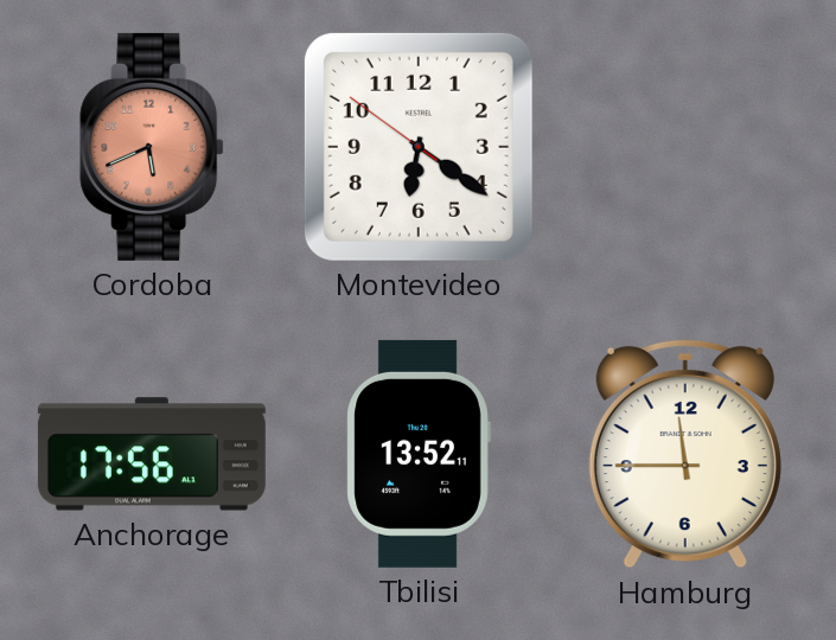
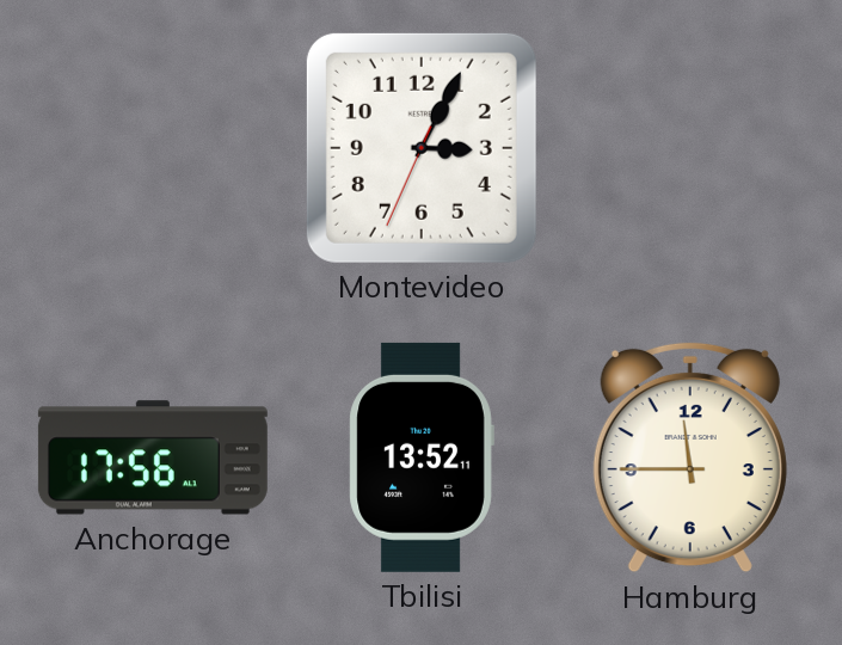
Cordoba: 5:41 -> none
Montevideo: 6:20 -> 3:04
